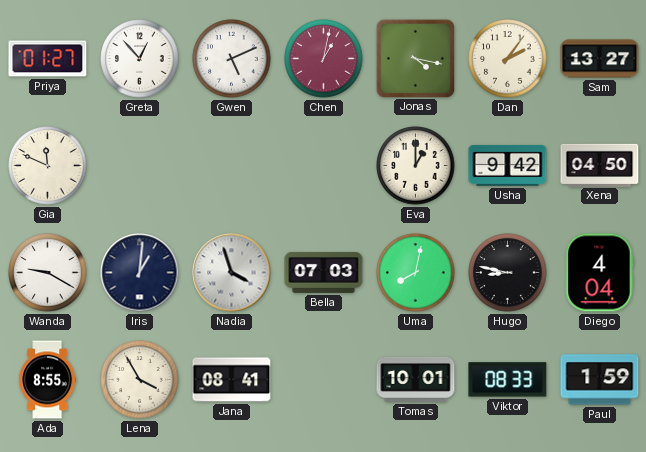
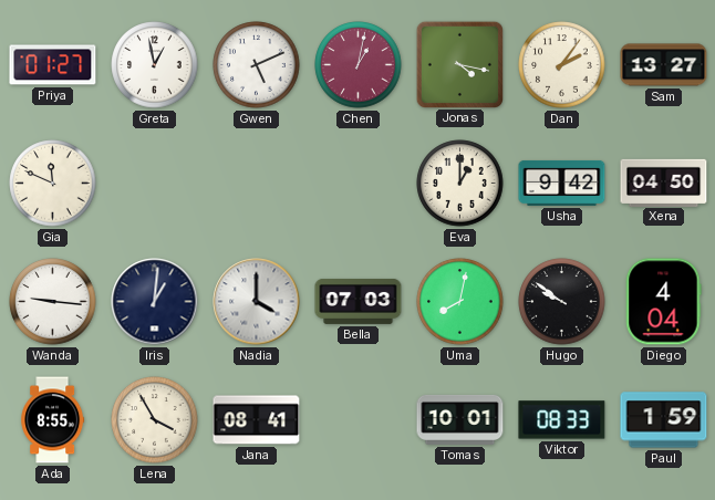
Greta: 12:53 -> 12:58
Wanda: 9:20 -> 9:16
Nadia: 3:57 -> 4:00
Hugo: 8:47 -> 9:51
